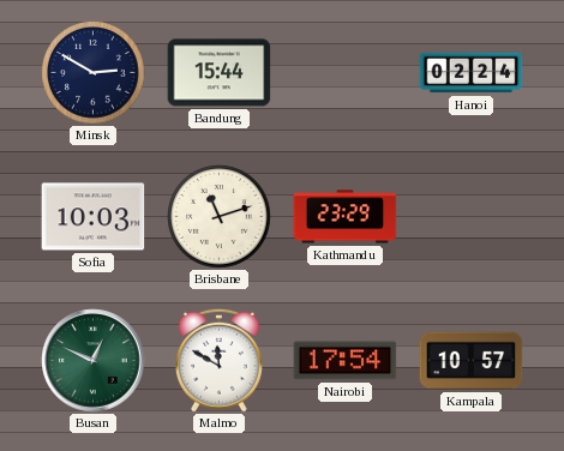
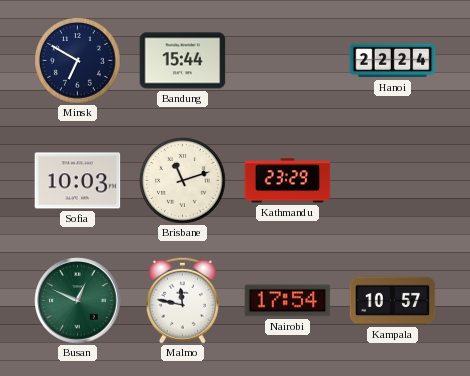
Minsk: 2:50 -> 6:50
Hanoi: 02:24 -> 22:24
Malmo: 11:50 -> 11:47
